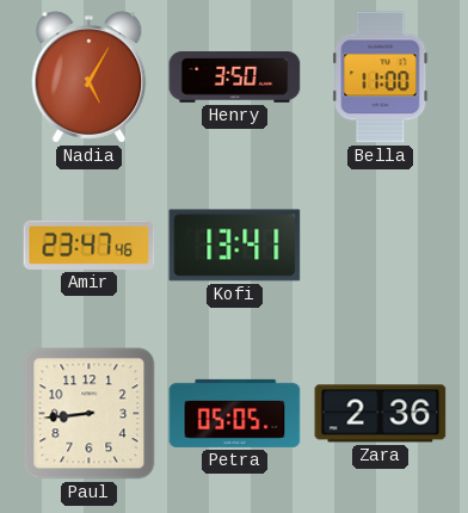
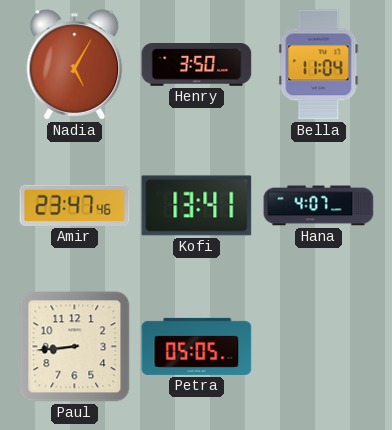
Bella: 11:00 -> 11:04
Hana: none -> 4:07
Zara: 2:36 -> none
